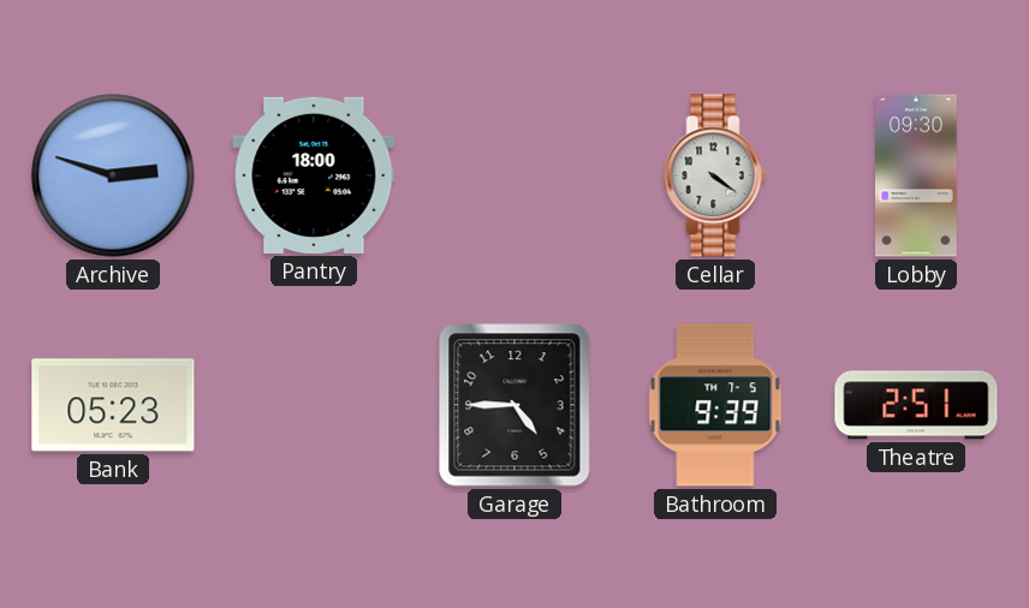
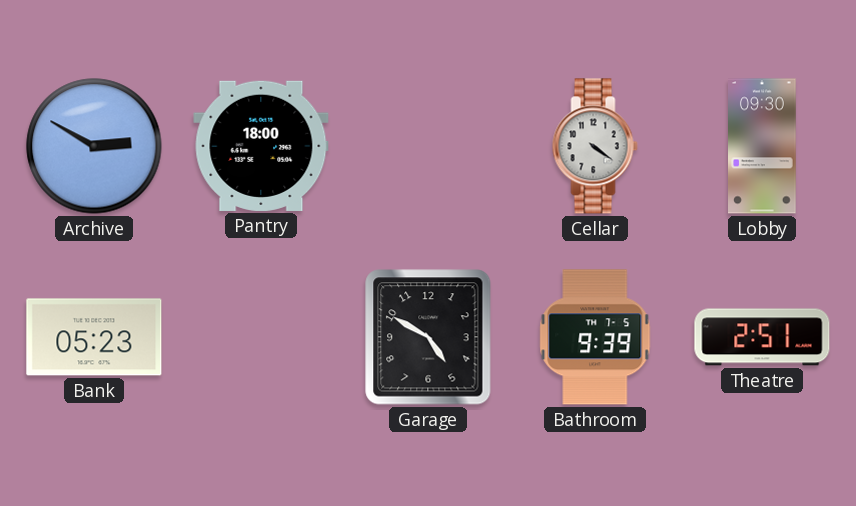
Archive: 2:48 -> 2:50
Garage: 4:45 -> 4:50
